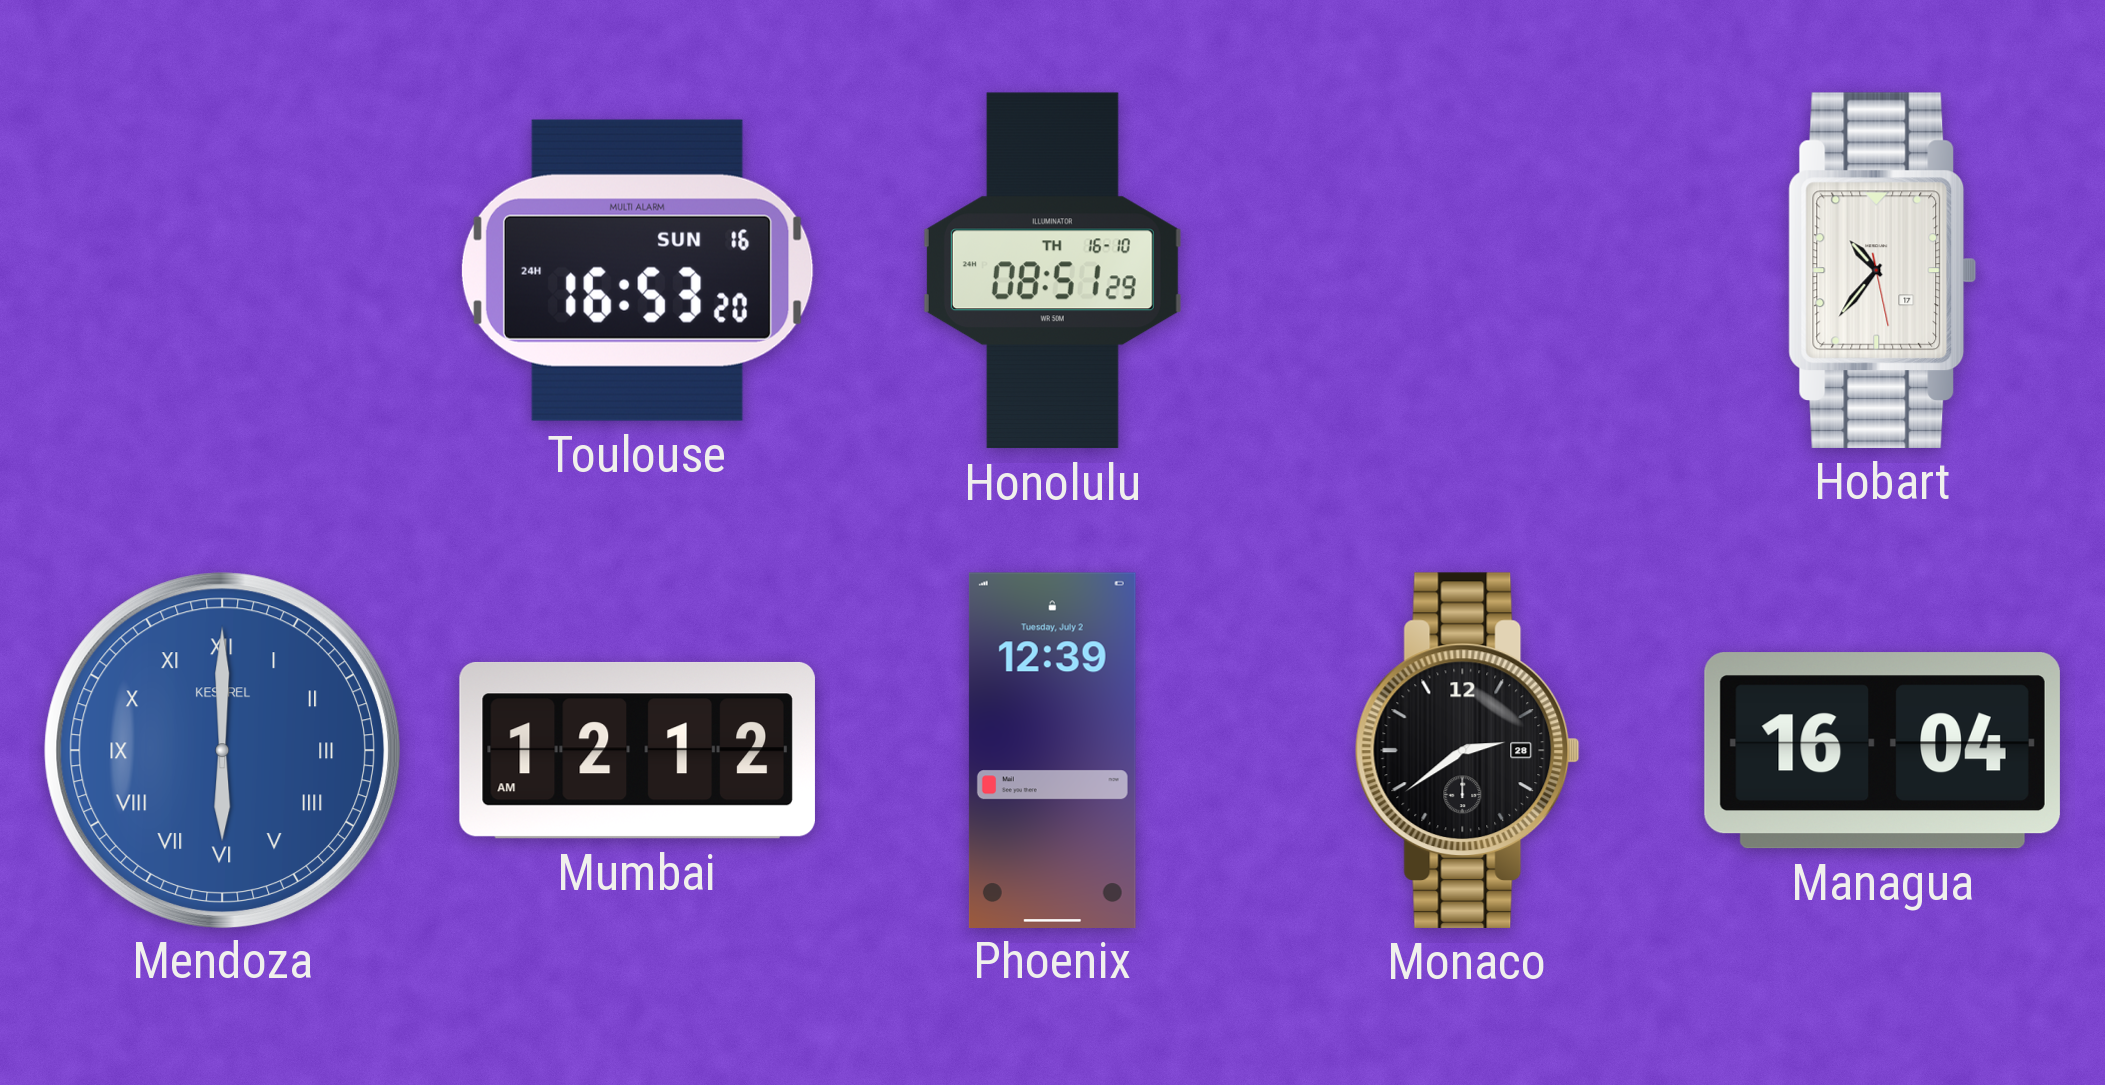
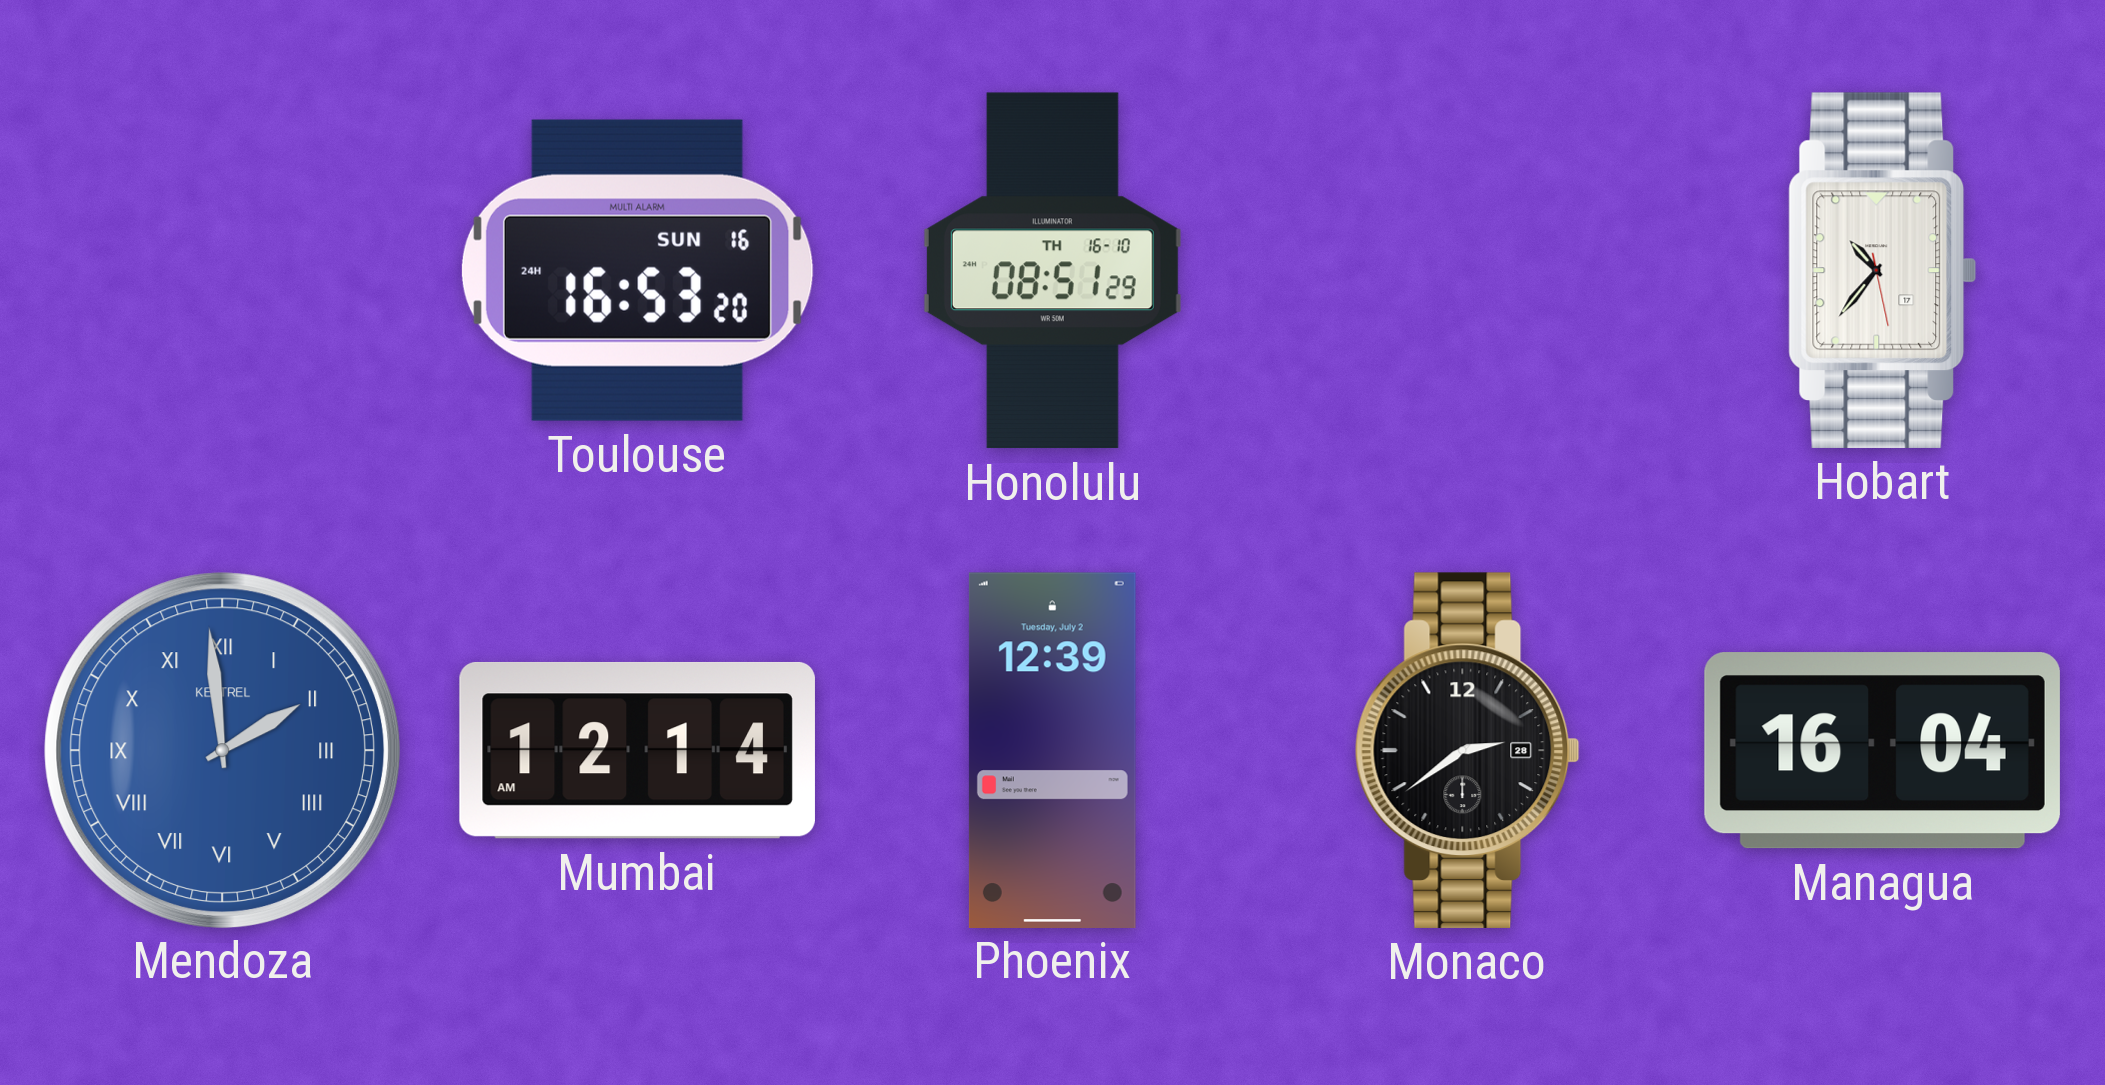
Mendoza: 6:00 -> 1:59
Mumbai: 12:12 -> 12:14
